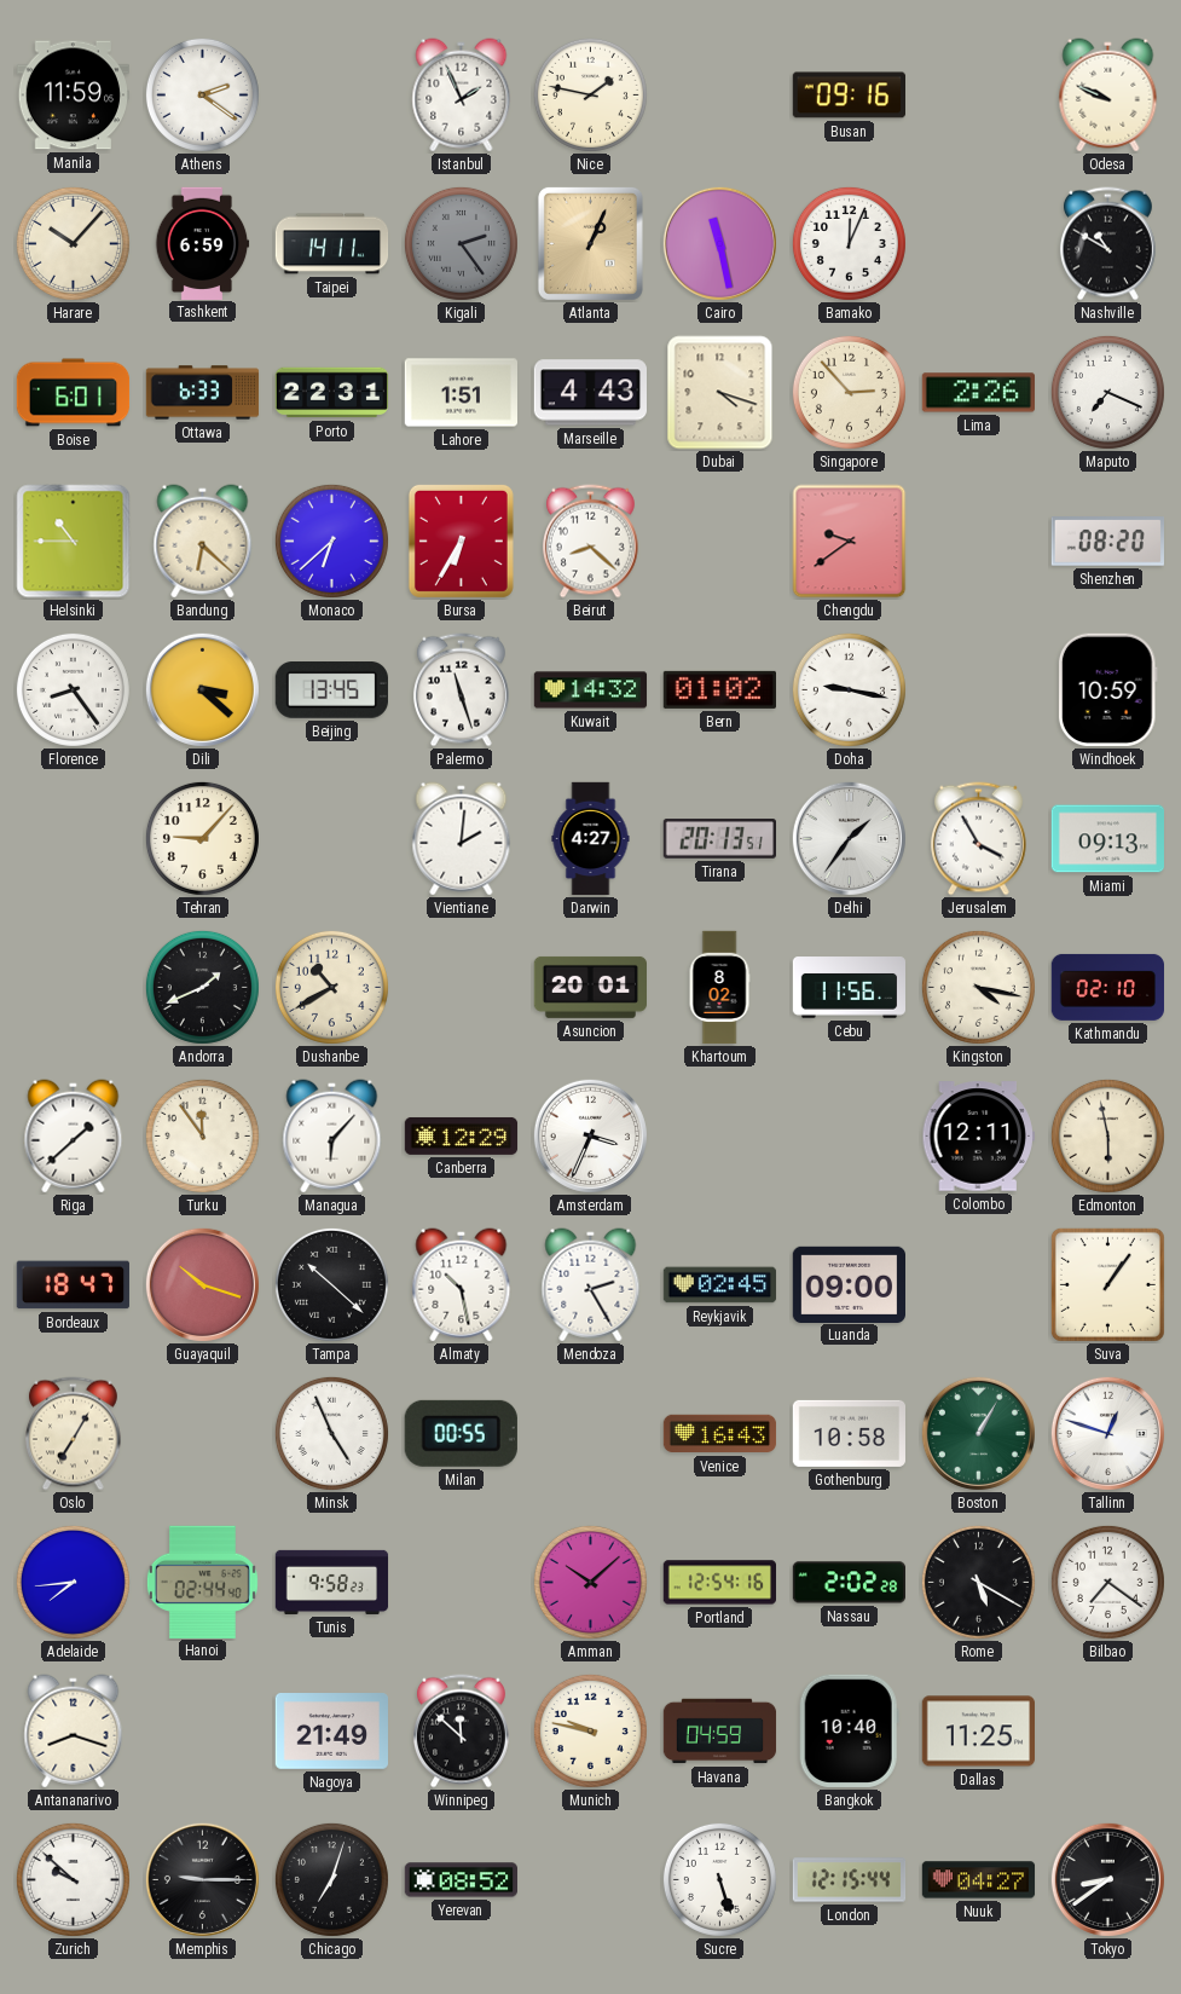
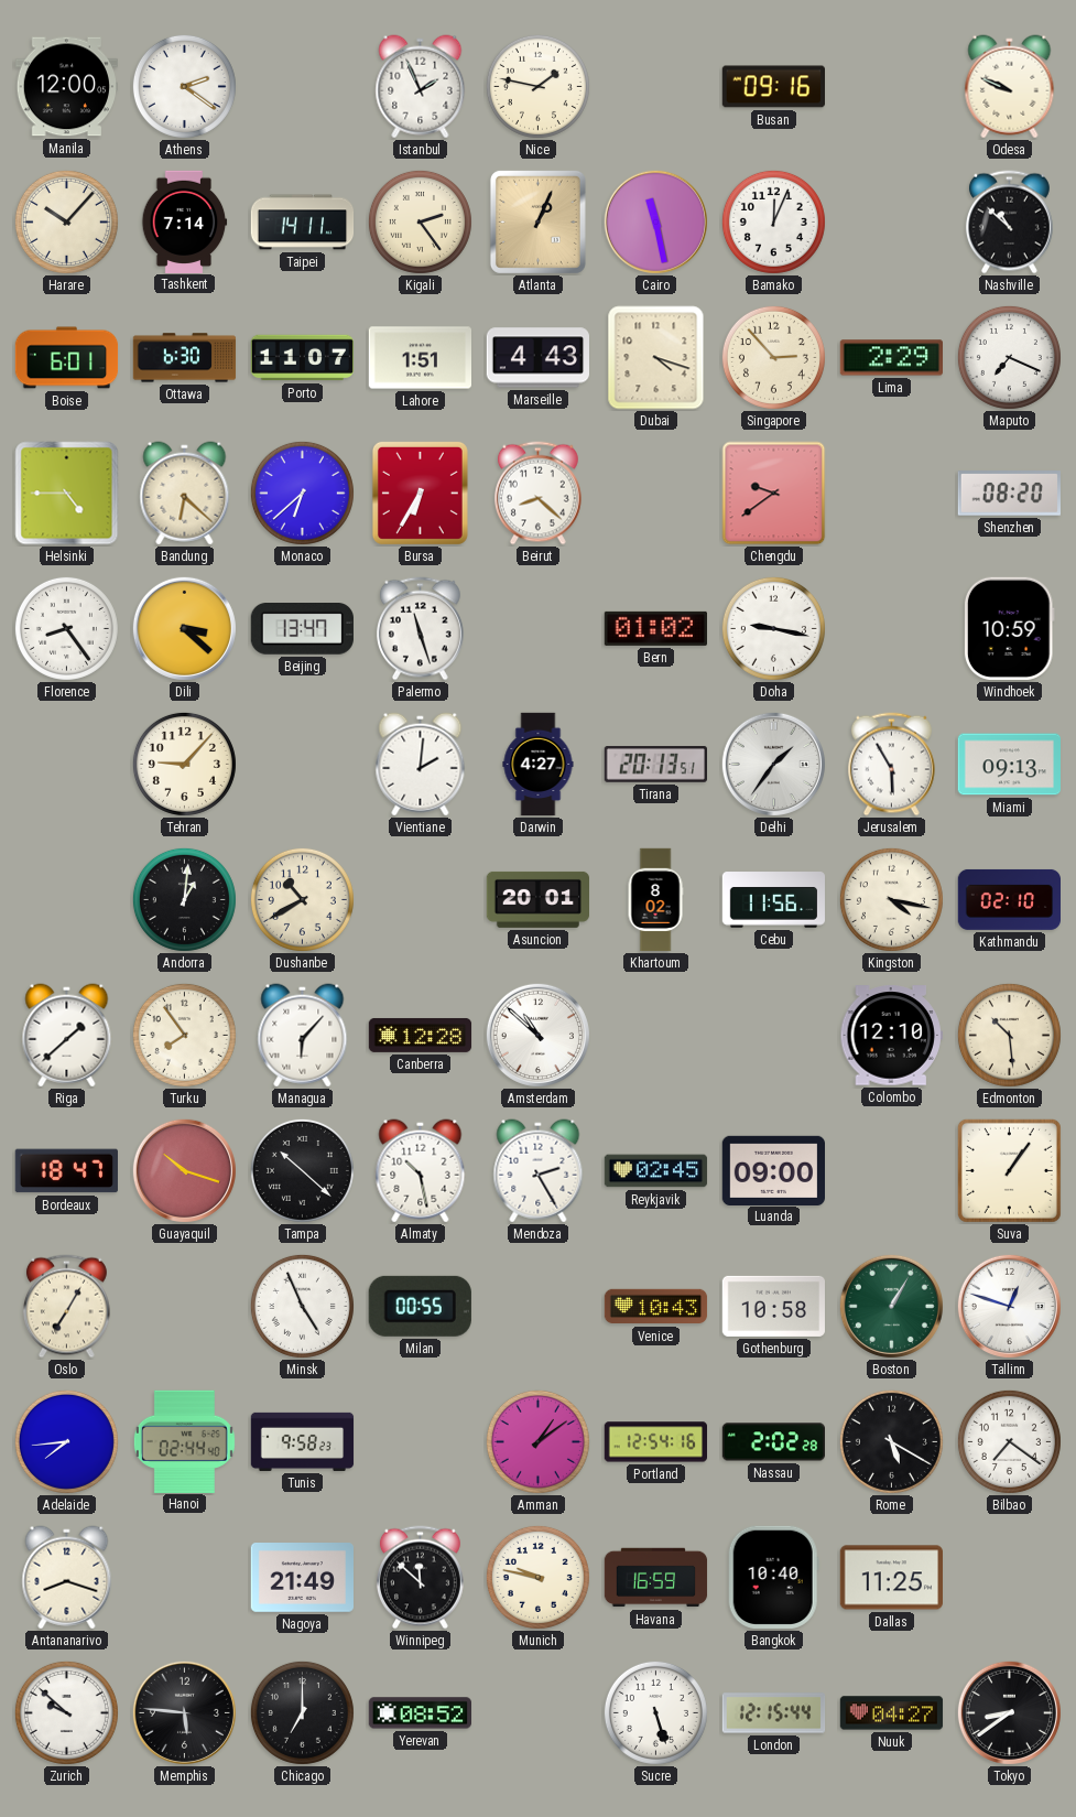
Manila: 11:59 -> 12:00
Tashkent: 6:59 -> 7:14
Kigali dial: grey -> cream
Nashville: 10:50 -> 10:52
Ottawa: 6:33 -> 6:30
Porto: 22:31 -> 11:07
Lima: 2:26 -> 2:29
Helsinki: 10:45 -> 4:45
Beijing: 13:45 -> 13:47
Kuwait: 14:32 -> none
Jerusalem: 3:55 -> 5:55
Andorra: 1:41 -> 1:01
Turku: 11:54 -> 7:54
Canberra: 12:29 -> 12:28
Amsterdam: 3:34 -> 10:52
Colombo: 12:11 -> 12:10
Edmonton: 5:58 -> 10:29
Venice: 16:43 -> 10:43
Amman: 10:08 -> 1:09
Havana: 04:59 -> 16:59
Memphis: 9:15 -> 5:46
Chicago: 7:03 -> 7:00
